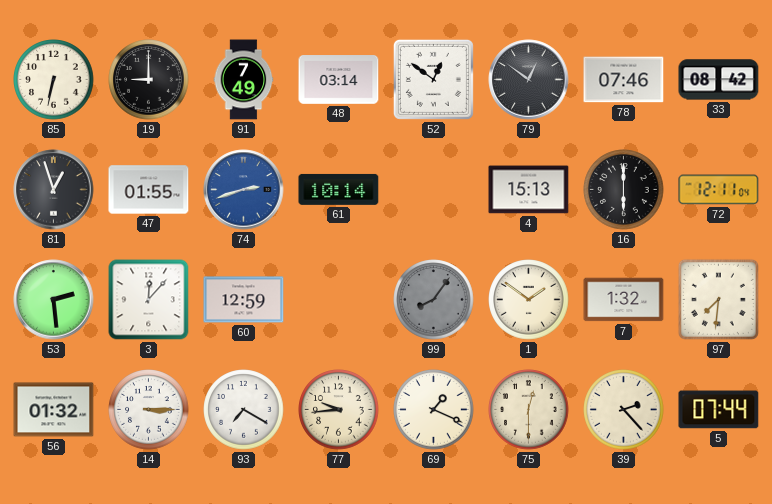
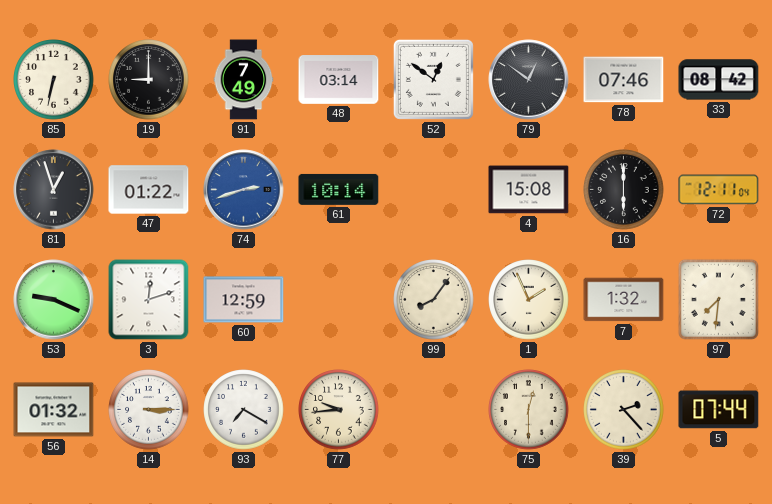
47: 01:55 -> 01:22
4: 15:13 -> 15:08
53: 2:29 -> 9:19
3: 12:07 -> 12:12
99 dial: grey -> cream
1: 1:51 -> 1:56
69: 1:19 -> none
